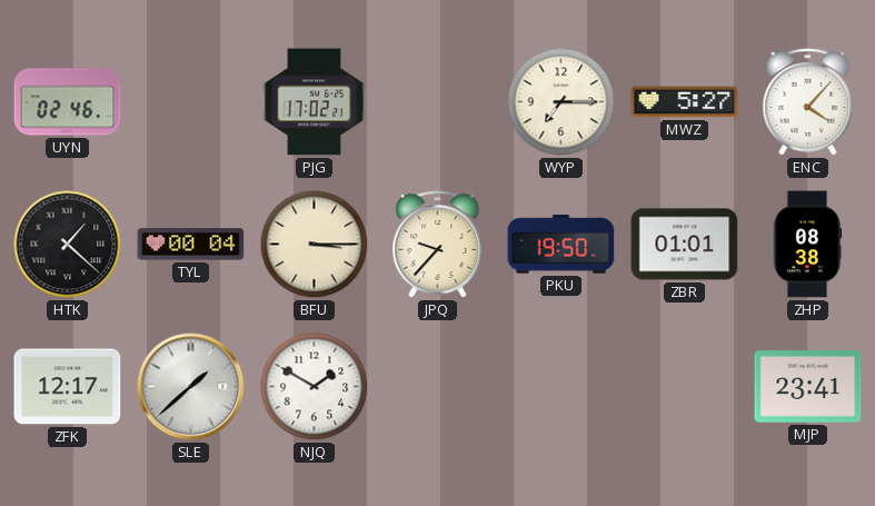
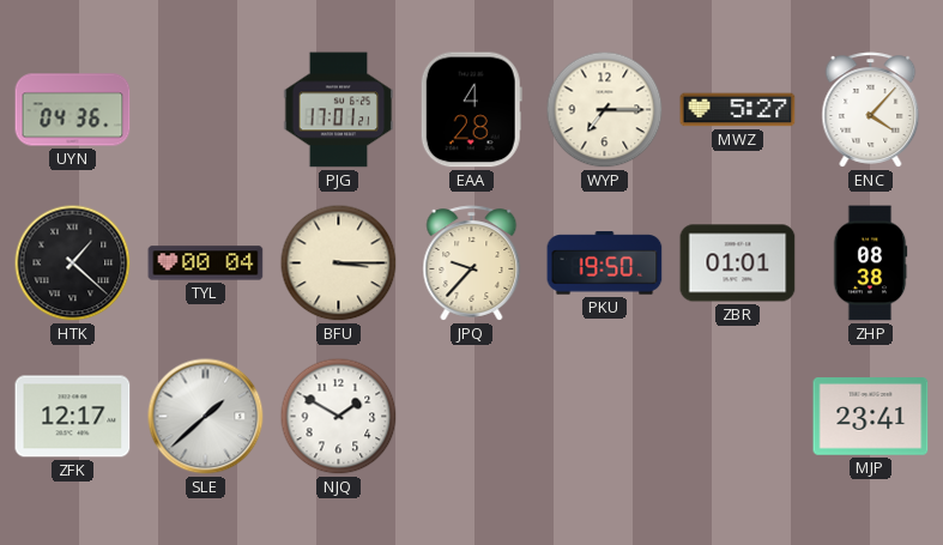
UYN: 02:46 -> 04:36
PJG: 17:02 -> 17:01
EAA: none -> 4:28
